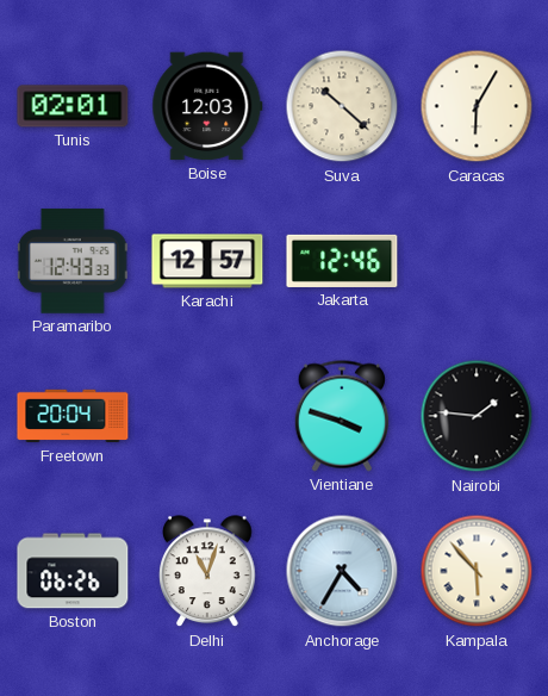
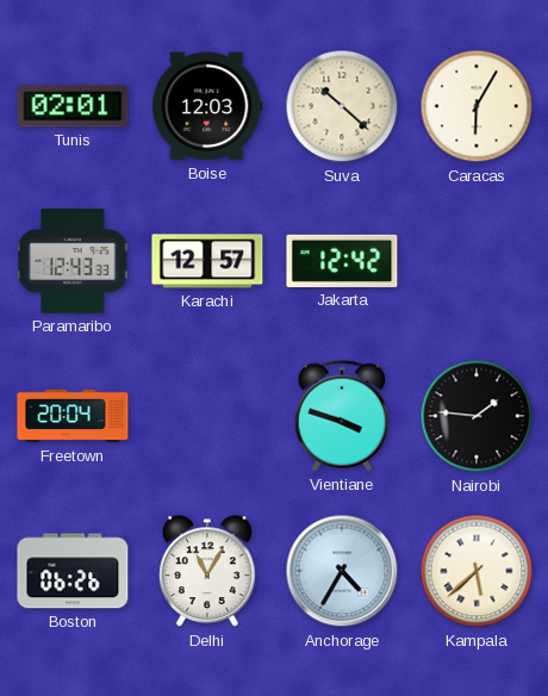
Jakarta: 12:46 -> 12:42
Delhi: 11:03 -> 11:05
Kampala: 5:53 -> 5:38
